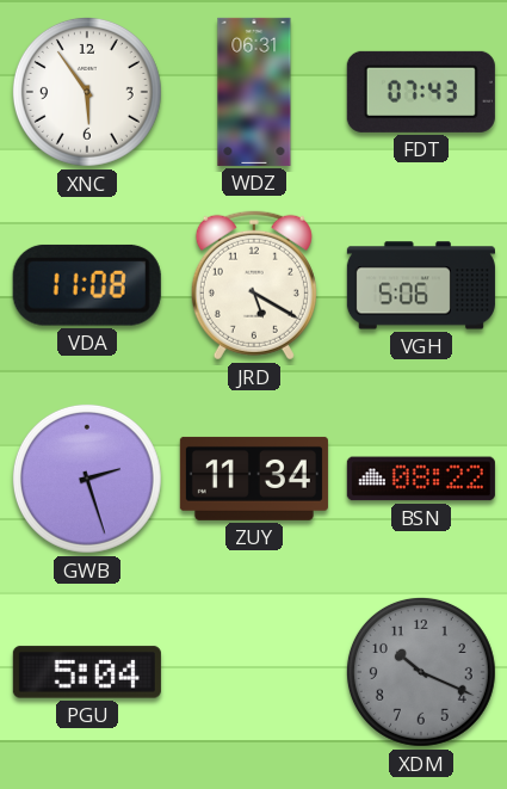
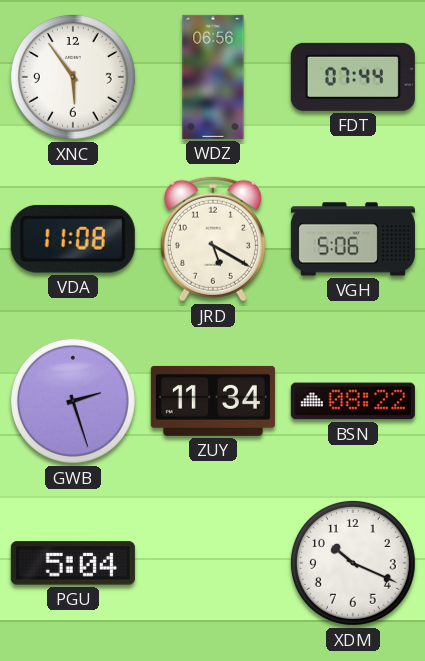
WDZ: 06:31 -> 06:56
FDT: 07:43 -> 07:44
XDM dial: grey -> white
